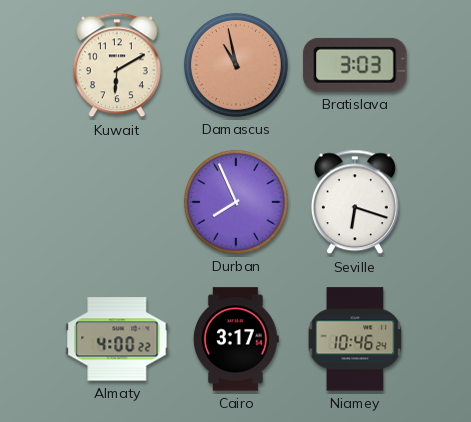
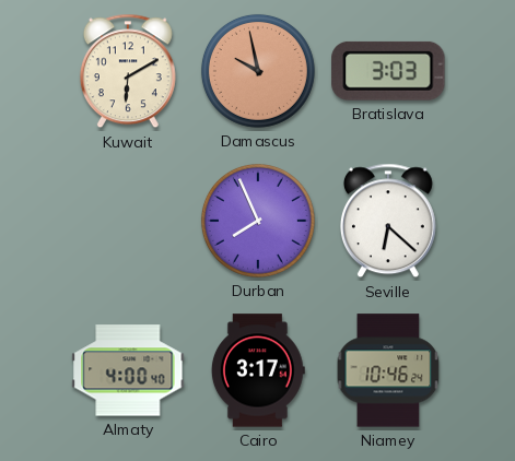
Damascus: 10:58 -> 9:58
Seville: 6:18 -> 6:22
Almaty: 4:00:22 -> 4:00:40
